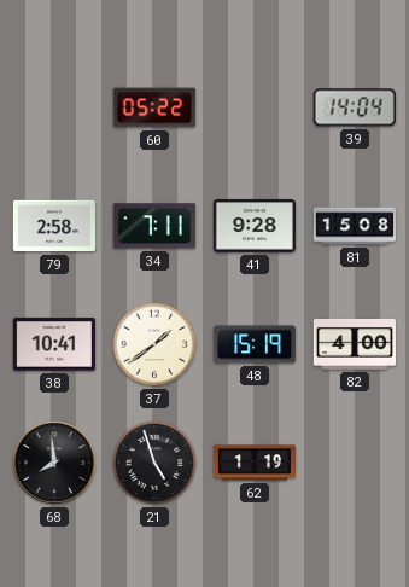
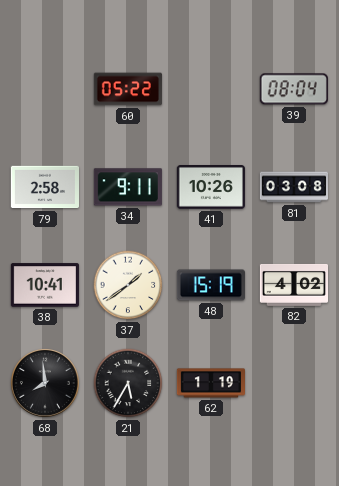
39: 14:04 -> 08:04
34: 7:11 -> 9:11
41: 9:28 -> 10:26
81: 15:08 -> 03:08
82: 4:00 -> 4:02
21: 4:57 -> 5:35
